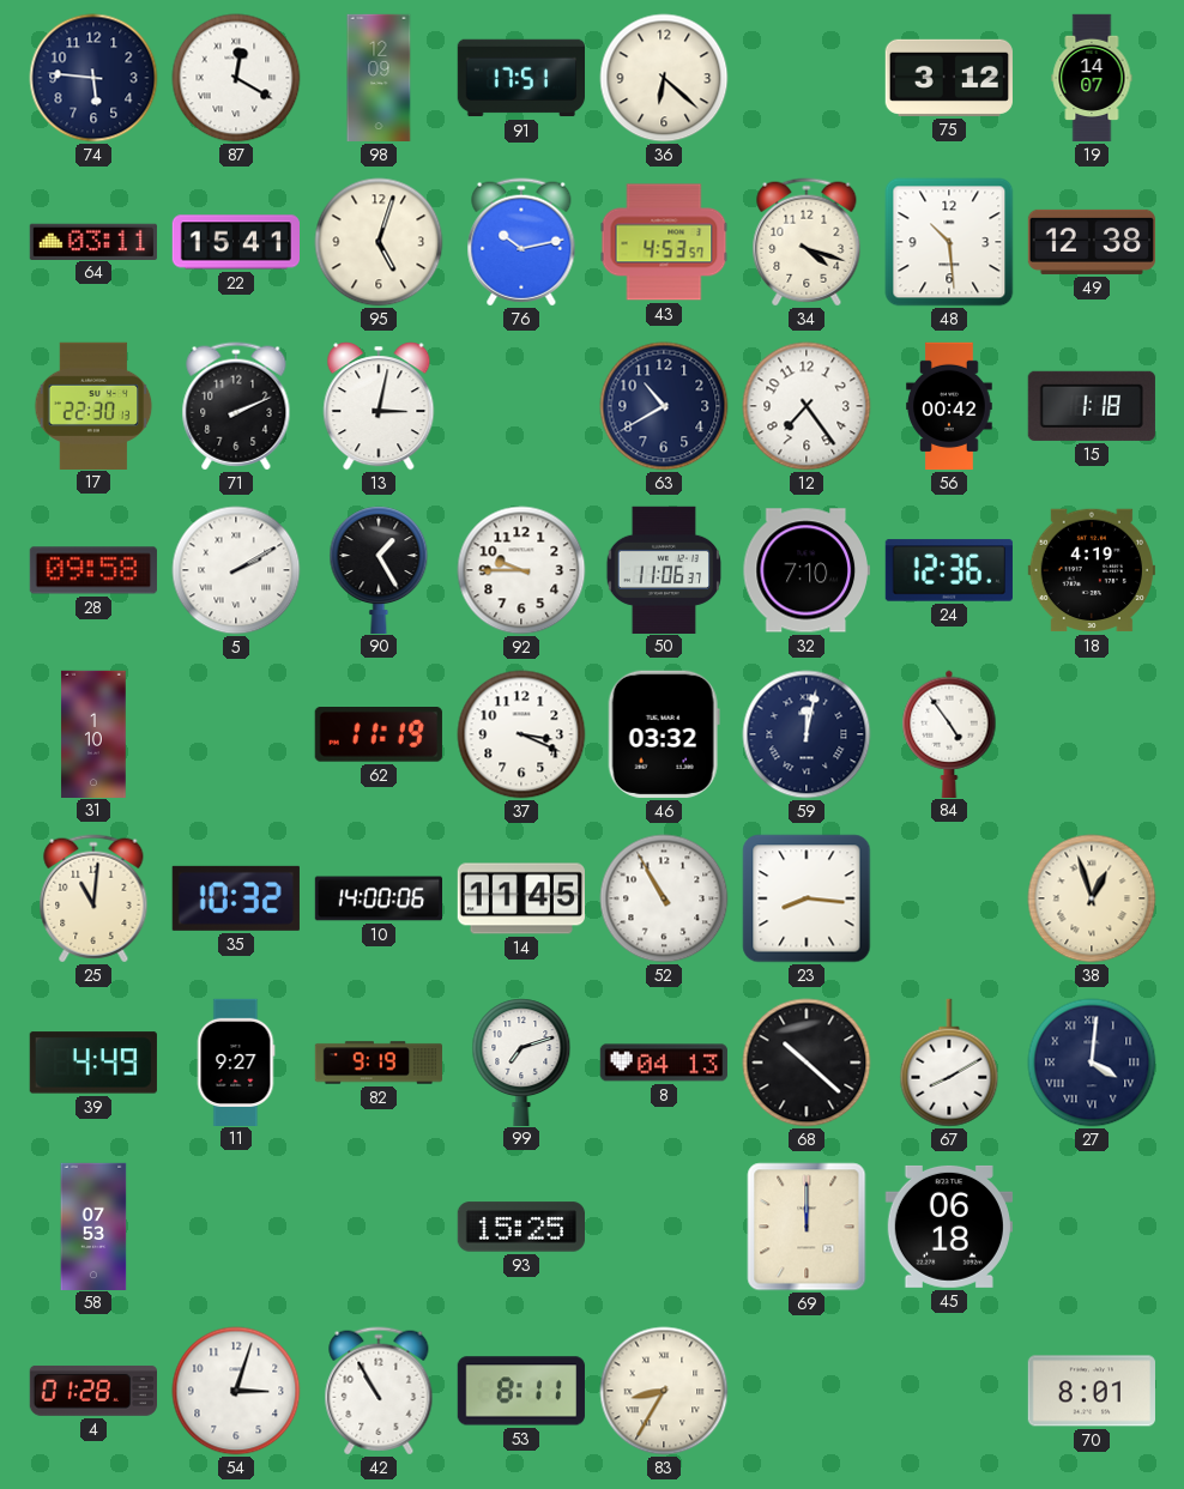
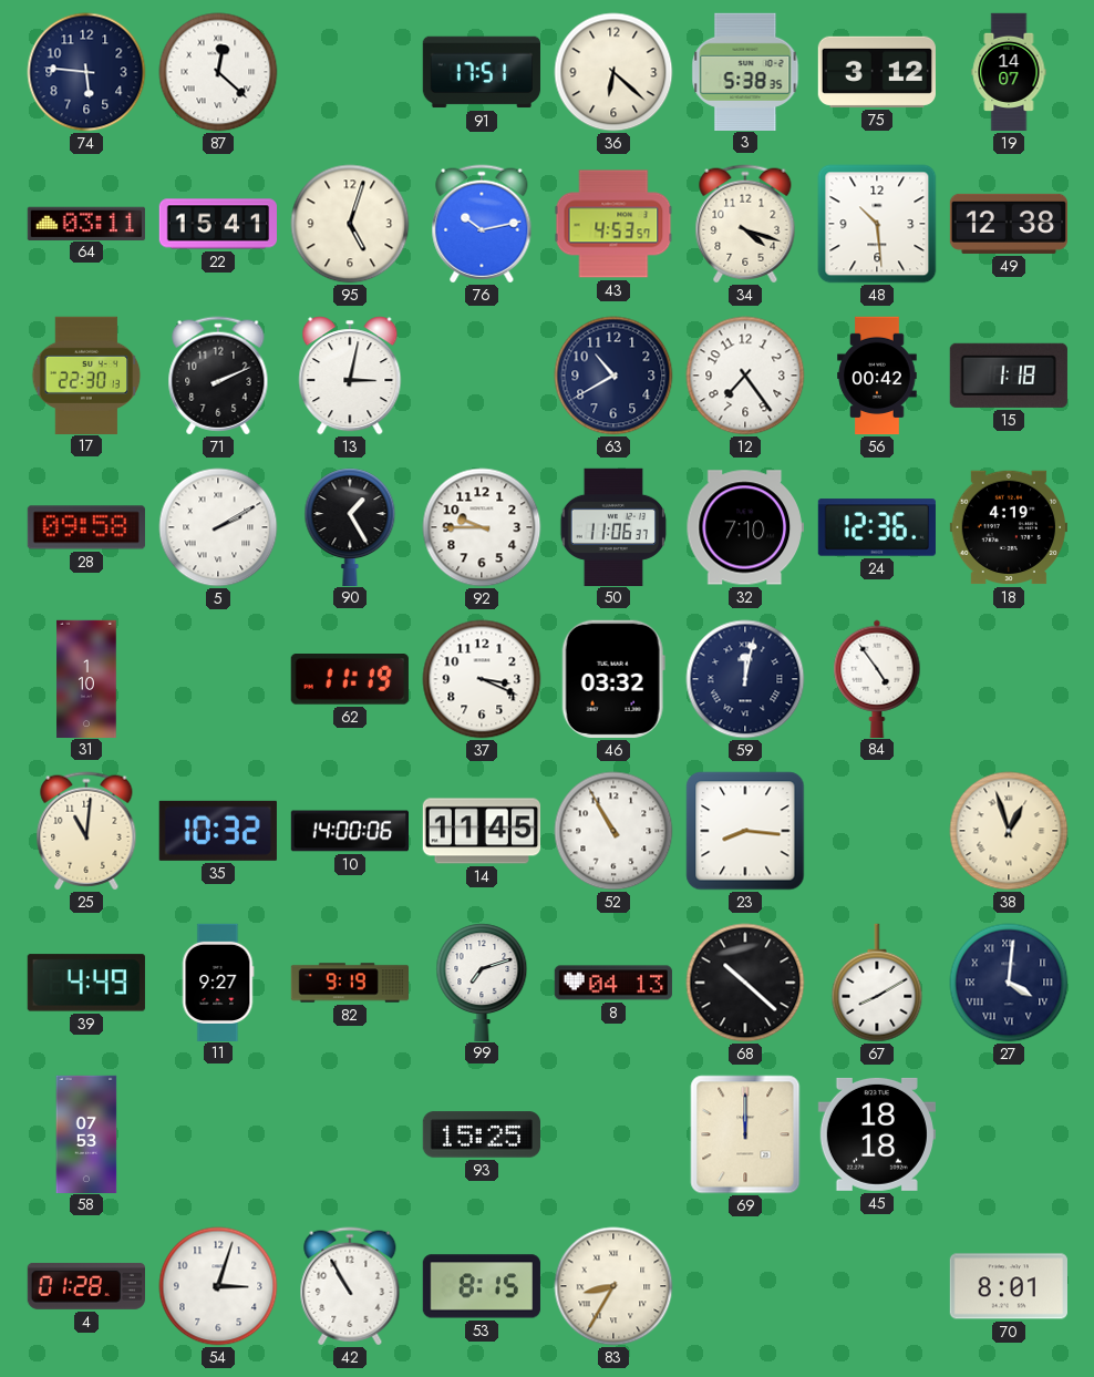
87: 12:20 -> 12:22
98: 12:09 -> none
3: none -> 5:38
45: 06:18 -> 18:18
53: 8:11 -> 8:15
